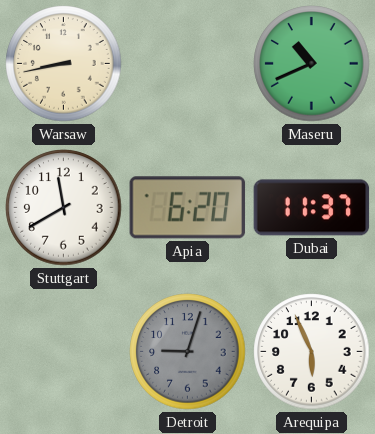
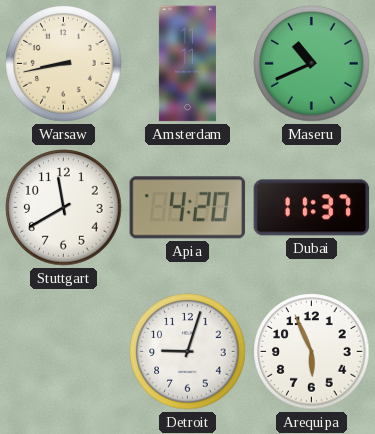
Amsterdam: none -> 11:11
Apia: 6:20 -> 4:20
Detroit dial: grey -> white
